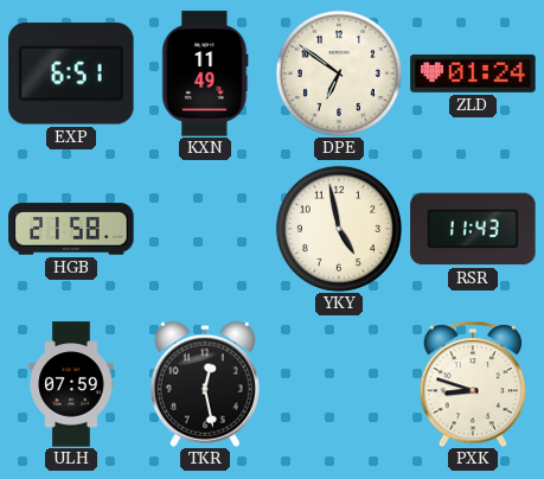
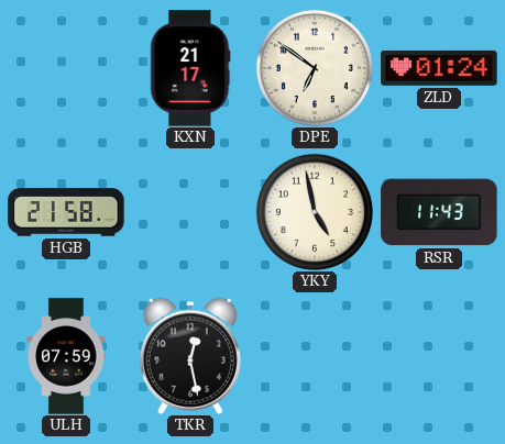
EXP: 6:51 -> none
KXN: 11:49 -> 21:17
PXK: 8:48 -> none
